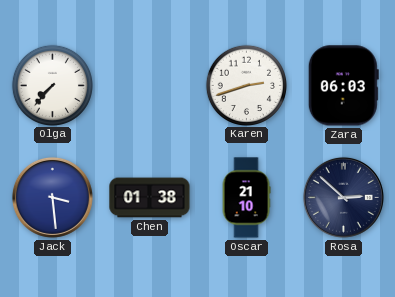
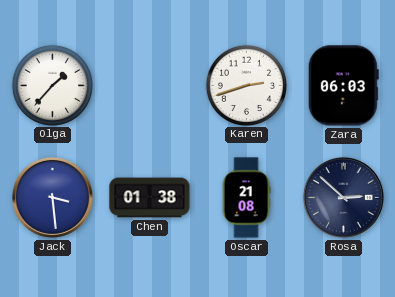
Olga: 7:37 -> 1:37
Oscar: 21:10 -> 21:08
